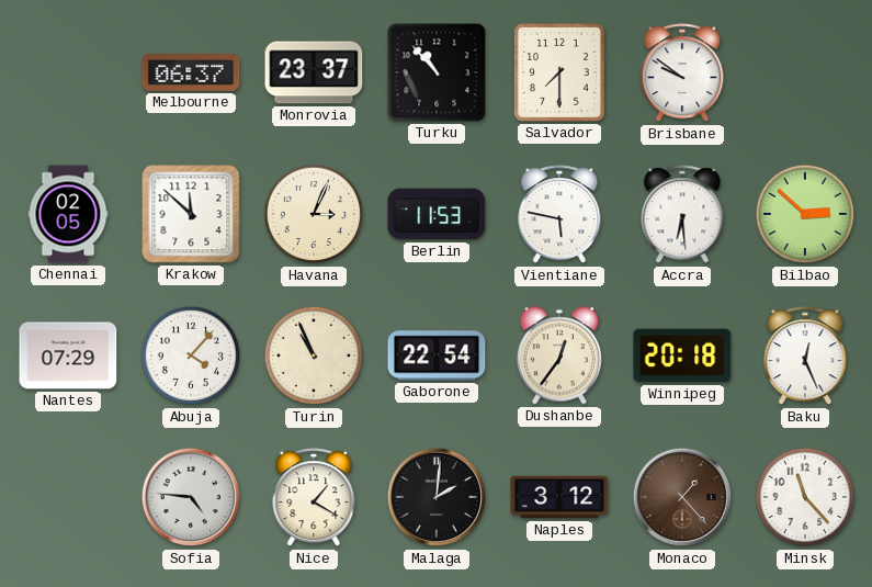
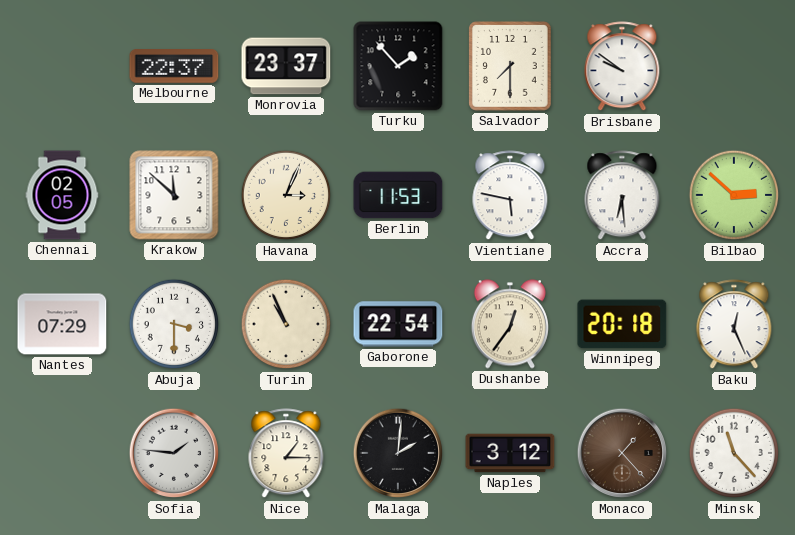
Melbourne: 06:37 -> 22:37
Turku: 10:53 -> 1:53
Abuja: 4:07 -> 3:30
Sofia: 4:46 -> 1:46
Nice: 1:20 -> 1:15
